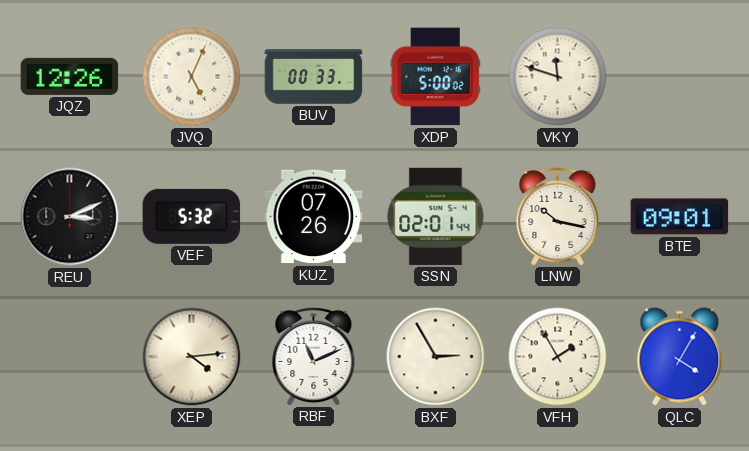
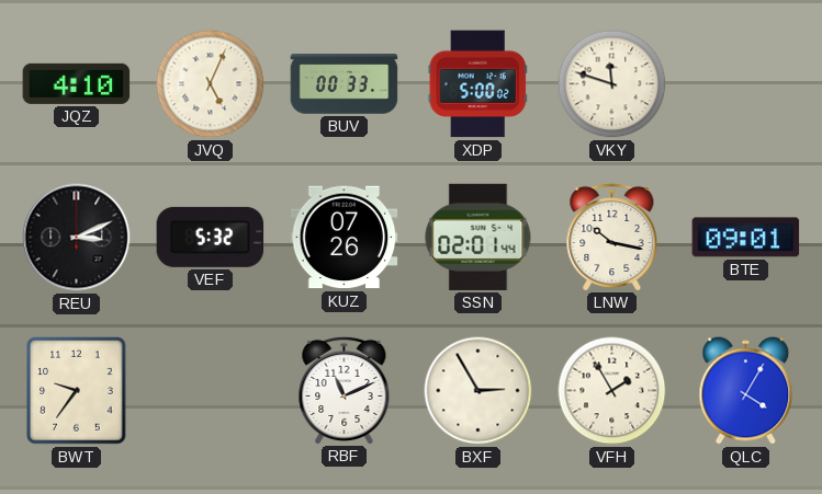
JQZ: 12:26 -> 4:10
BWT: none -> 9:36
XEP: 4:14 -> none
